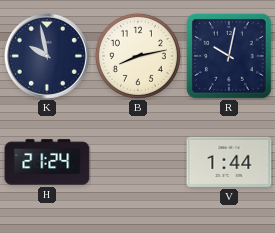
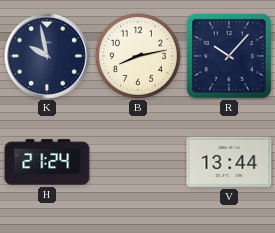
R: 10:02 -> 10:07
V: 1:44 -> 13:44
